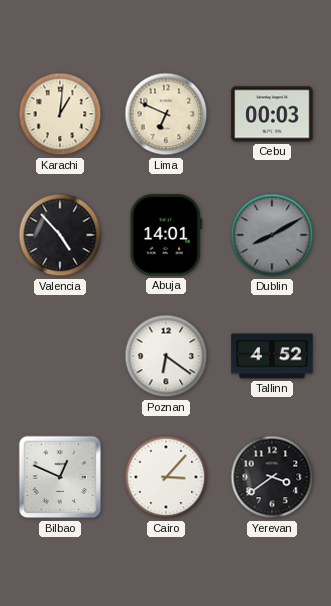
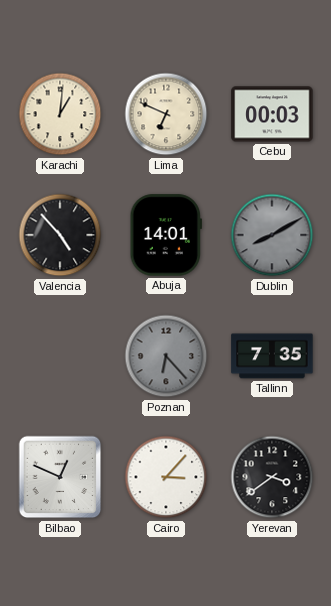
Poznan: 6:21 -> 6:23
Poznan dial: white -> grey
Tallinn: 4:52 -> 7:35
